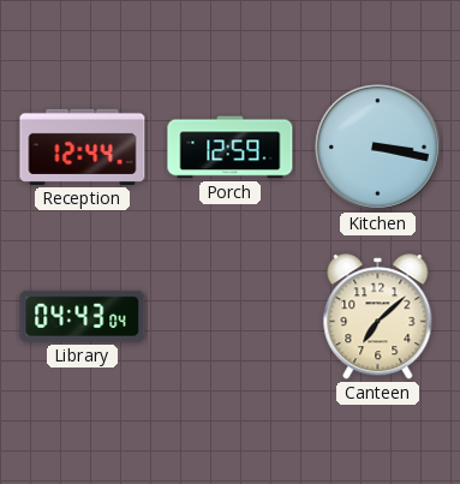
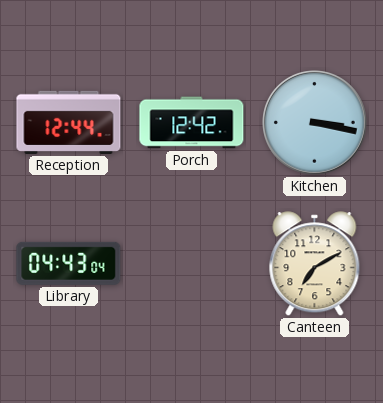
Porch: 12:59 -> 12:42
Canteen: 7:08 -> 7:10
